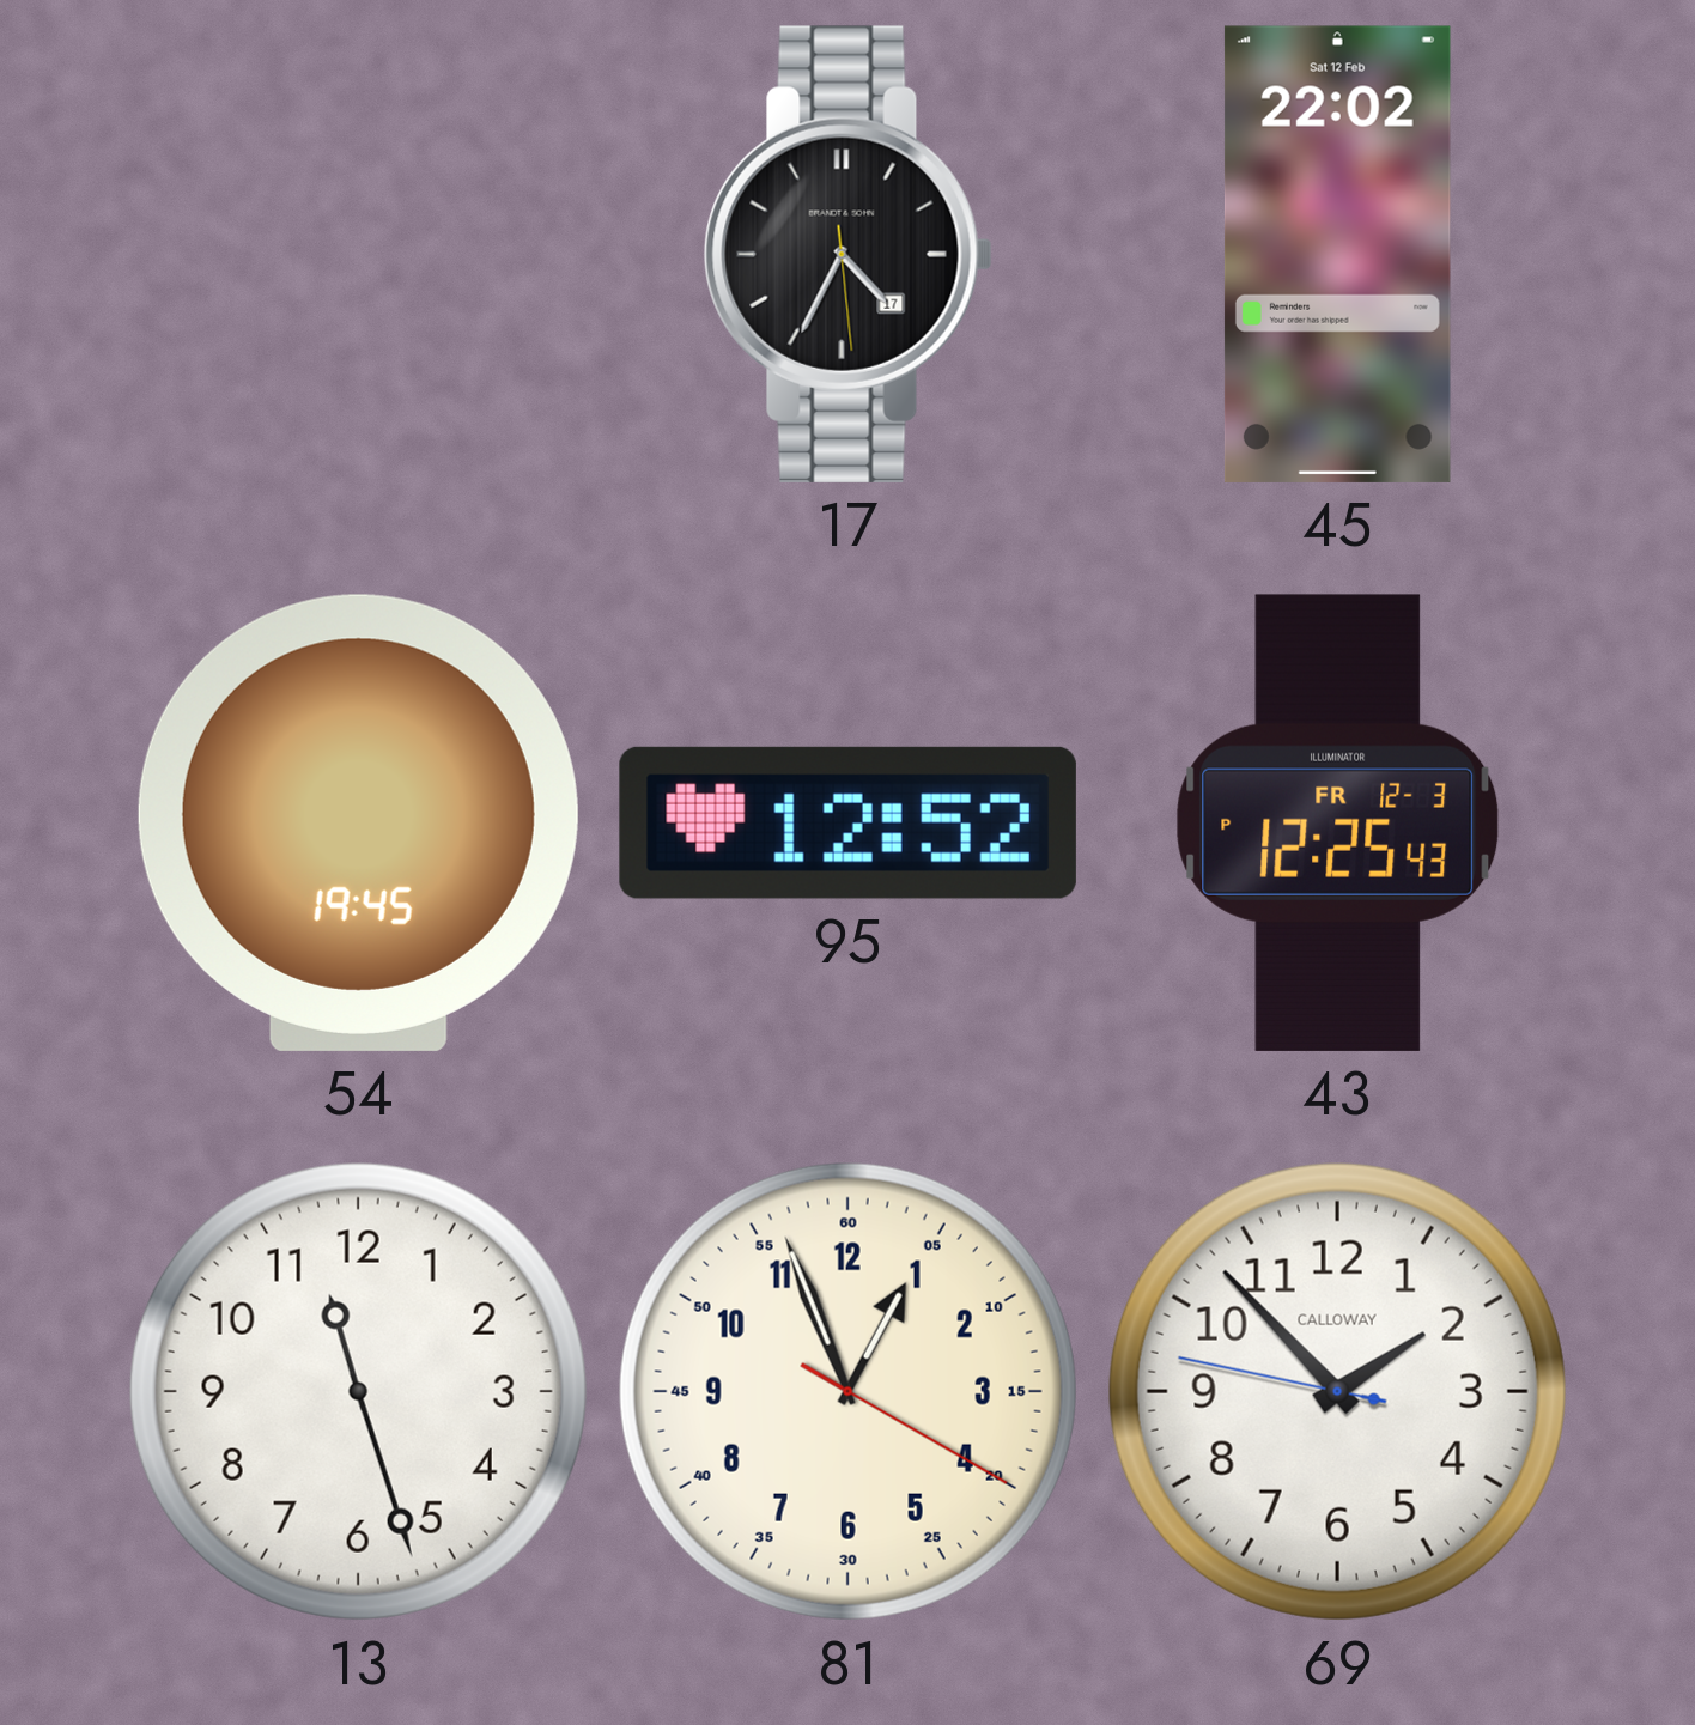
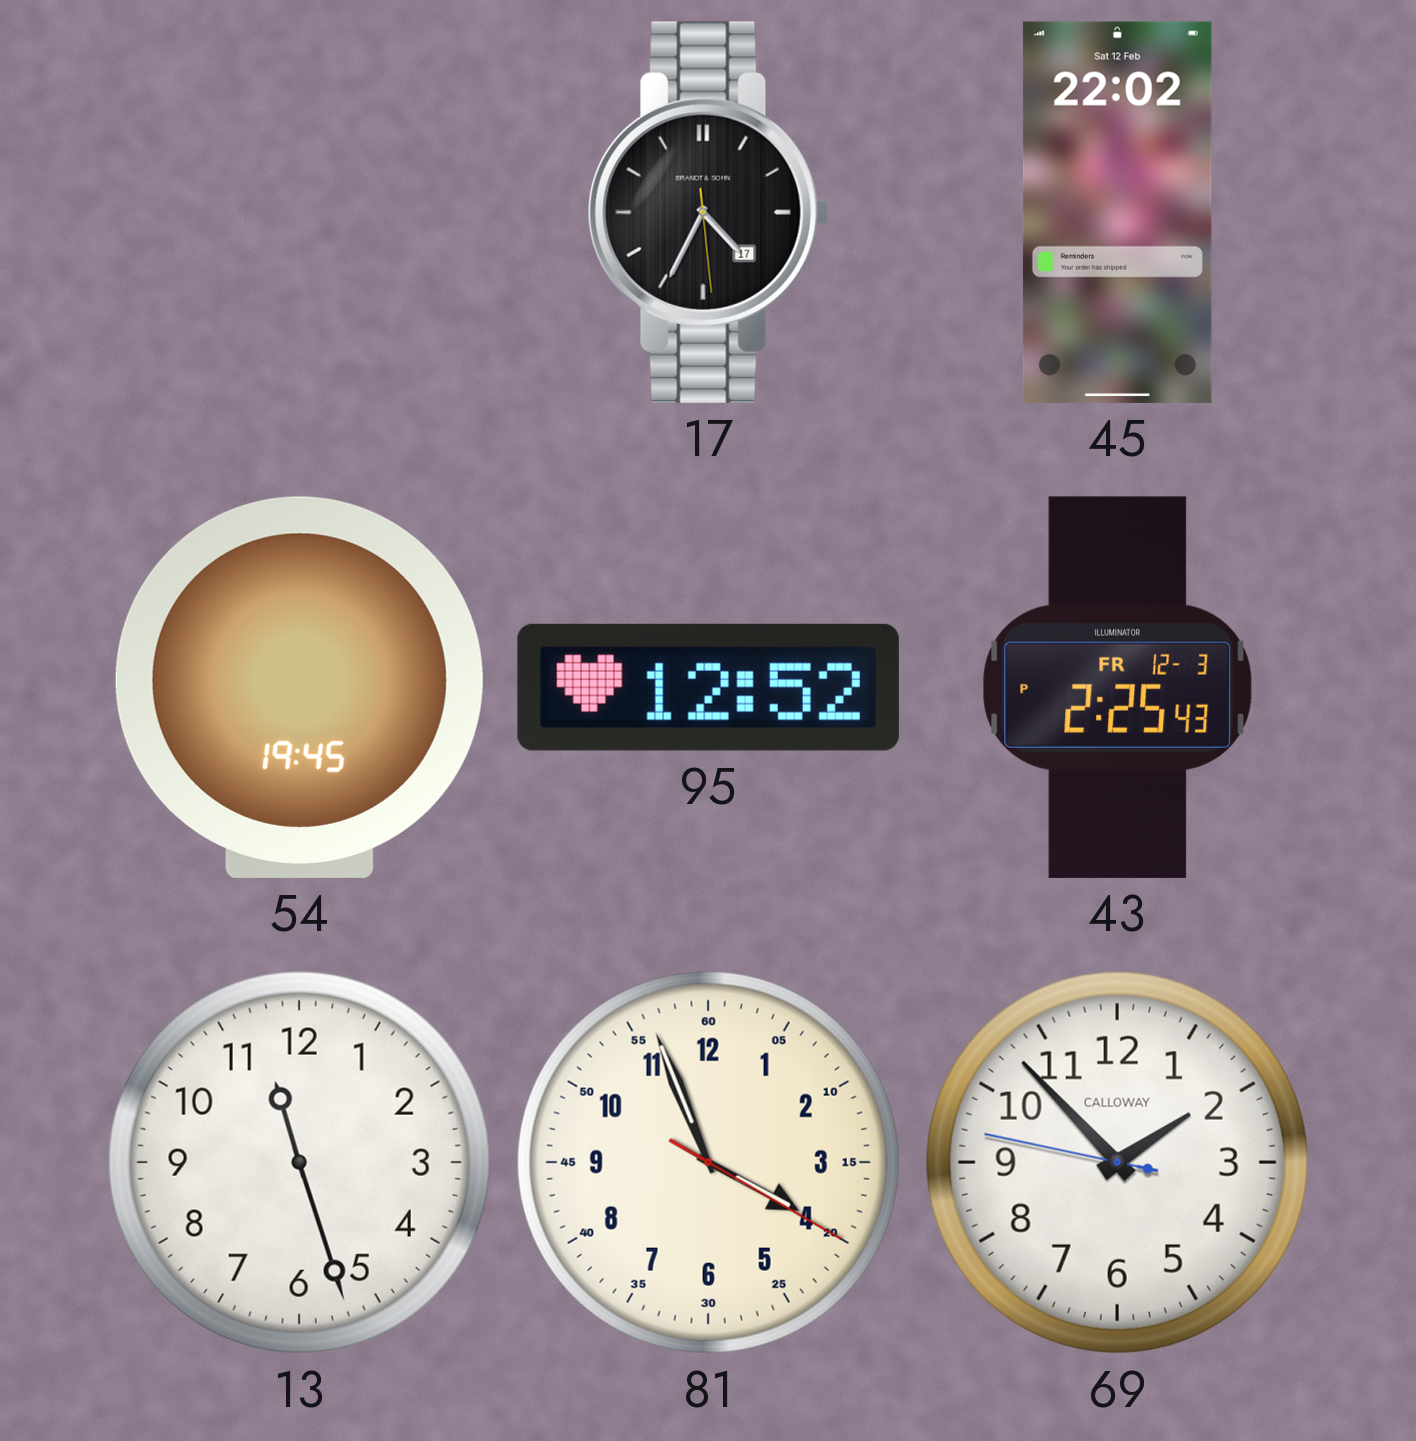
43: 12:25 -> 2:25
81: 12:56 -> 3:56
